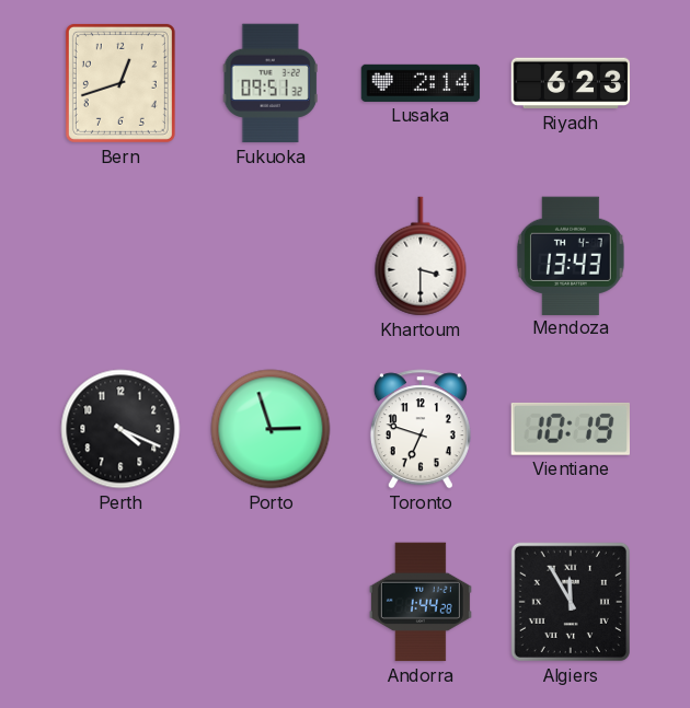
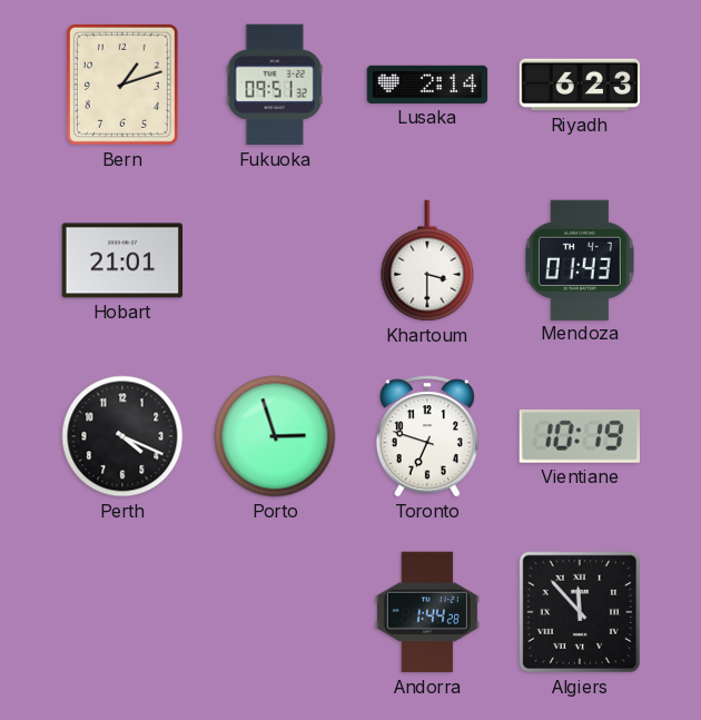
Bern: 12:42 -> 1:12
Hobart: none -> 21:01
Mendoza: 13:43 -> 01:43
Algiers: 11:55 -> 11:53
